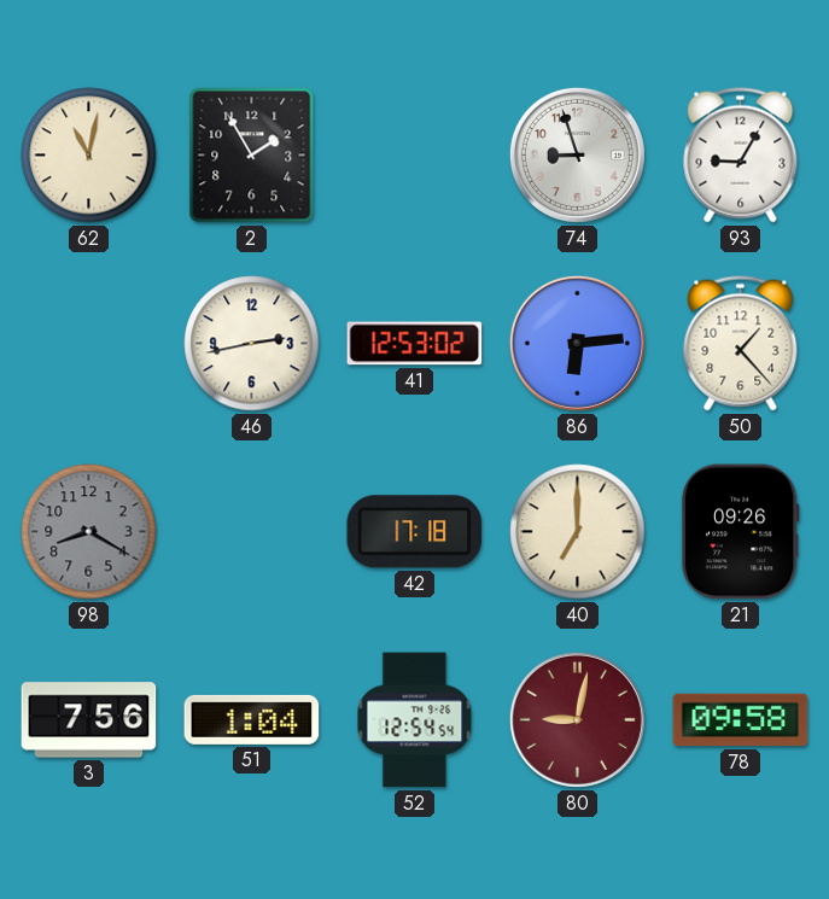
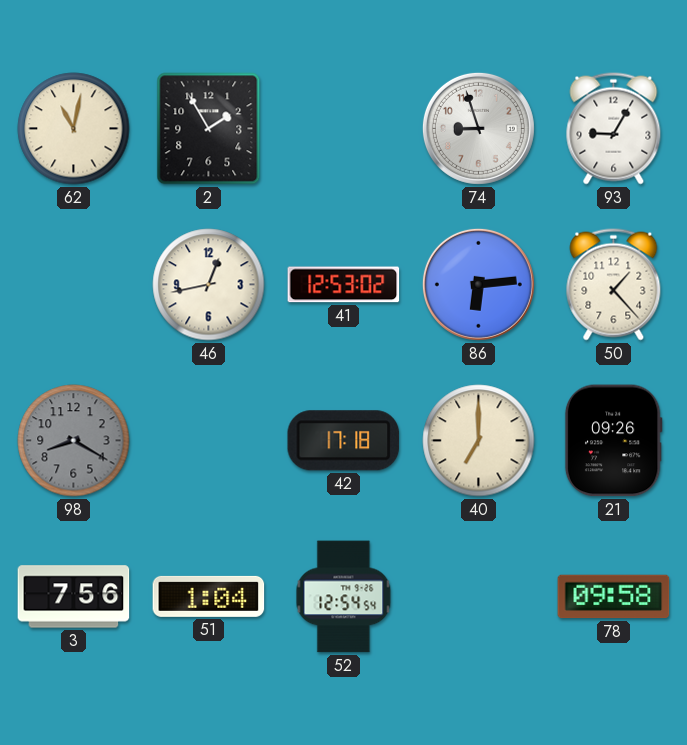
46: 2:43 -> 12:43
80: 9:02 -> none
